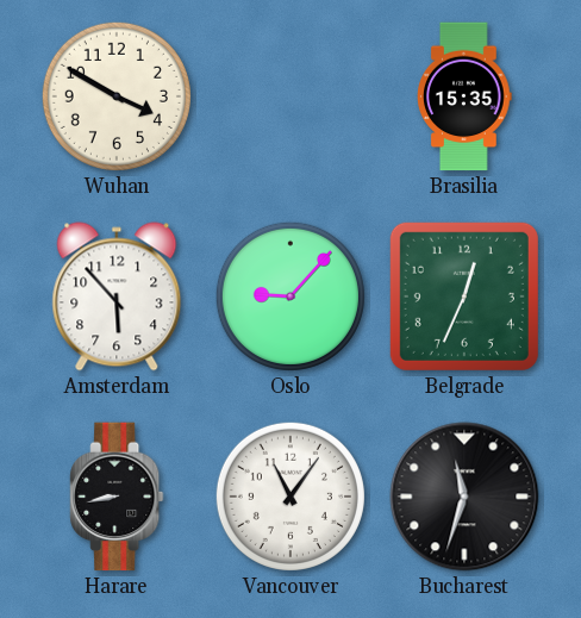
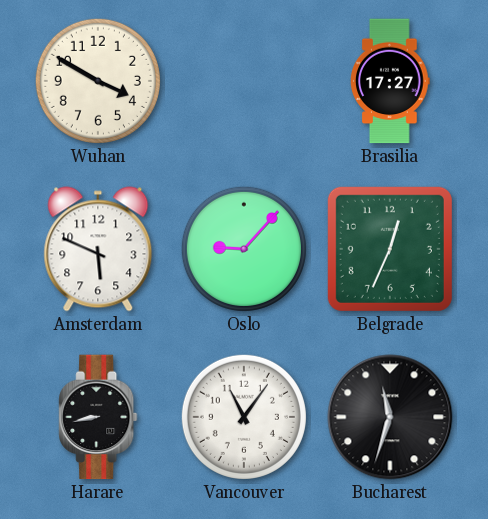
Brasilia: 15:35 -> 17:27
Amsterdam: 5:53 -> 5:49
